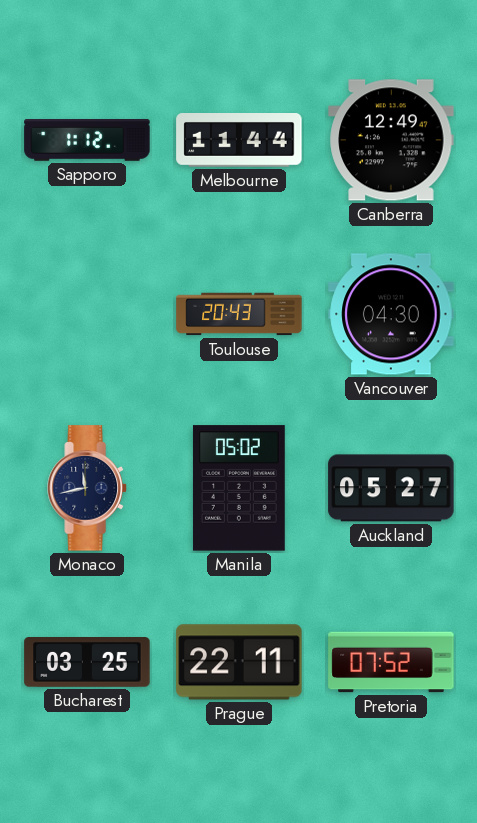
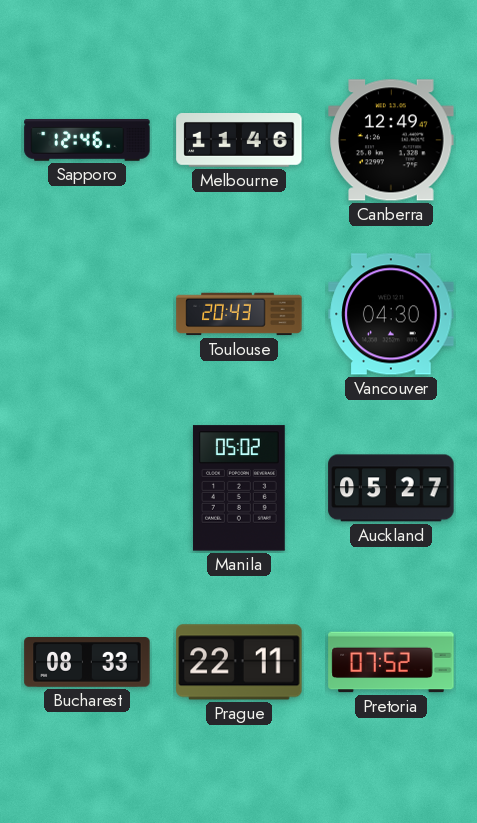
Sapporo: 1:12 -> 12:46
Melbourne: 11:44 -> 11:46
Monaco: 11:43 -> none
Bucharest: 03:25 -> 08:33
